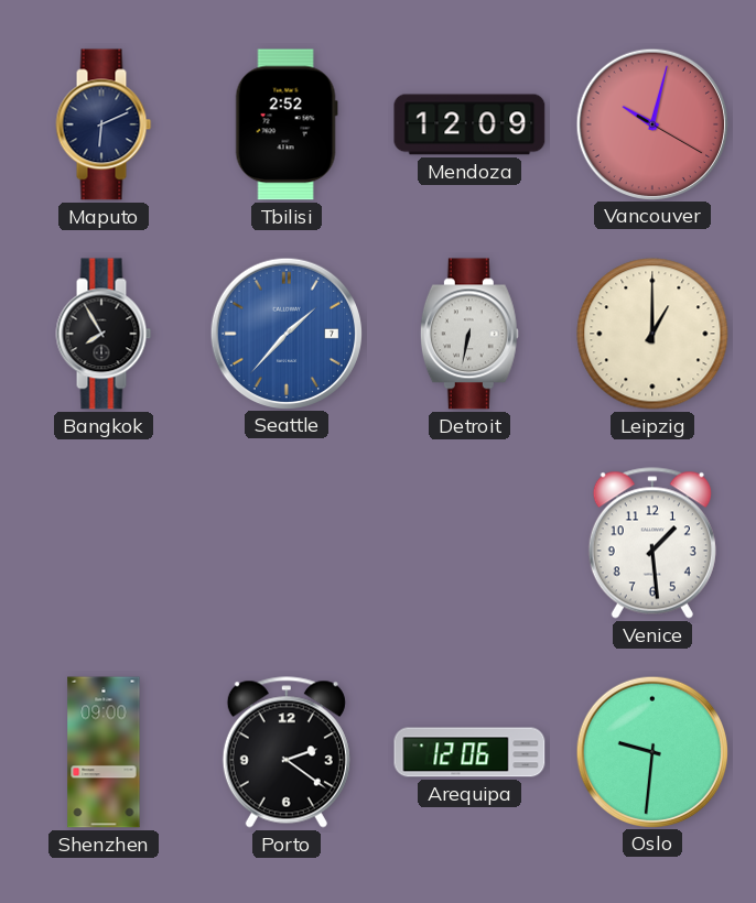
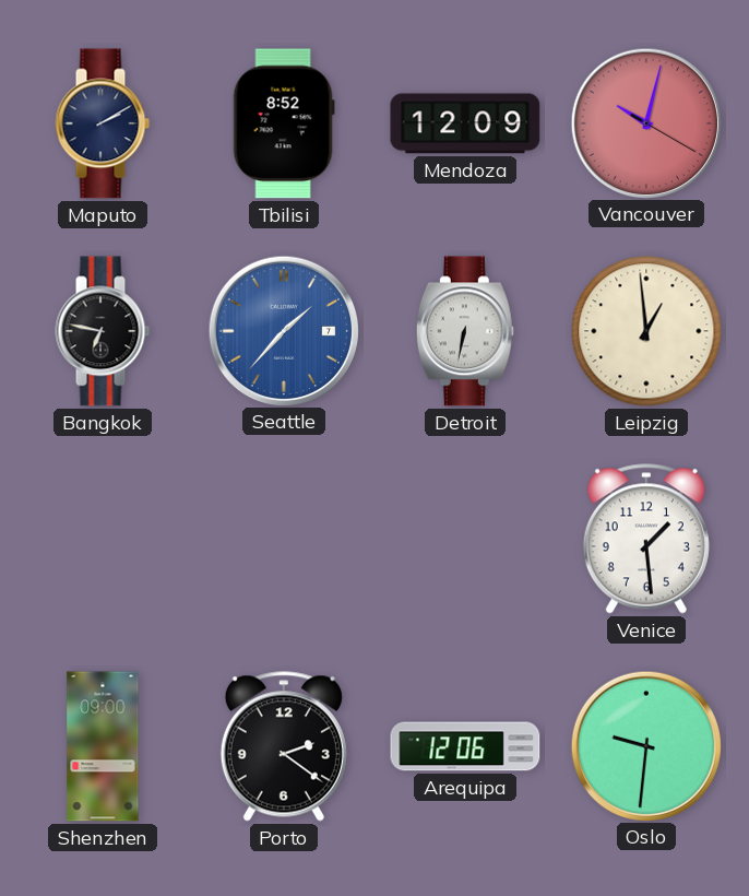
Maputo: 6:11 -> 2:10
Tbilisi: 2:52 -> 8:52
Bangkok: 7:55 -> 6:47
Leipzig: 1:00 -> 12:59
